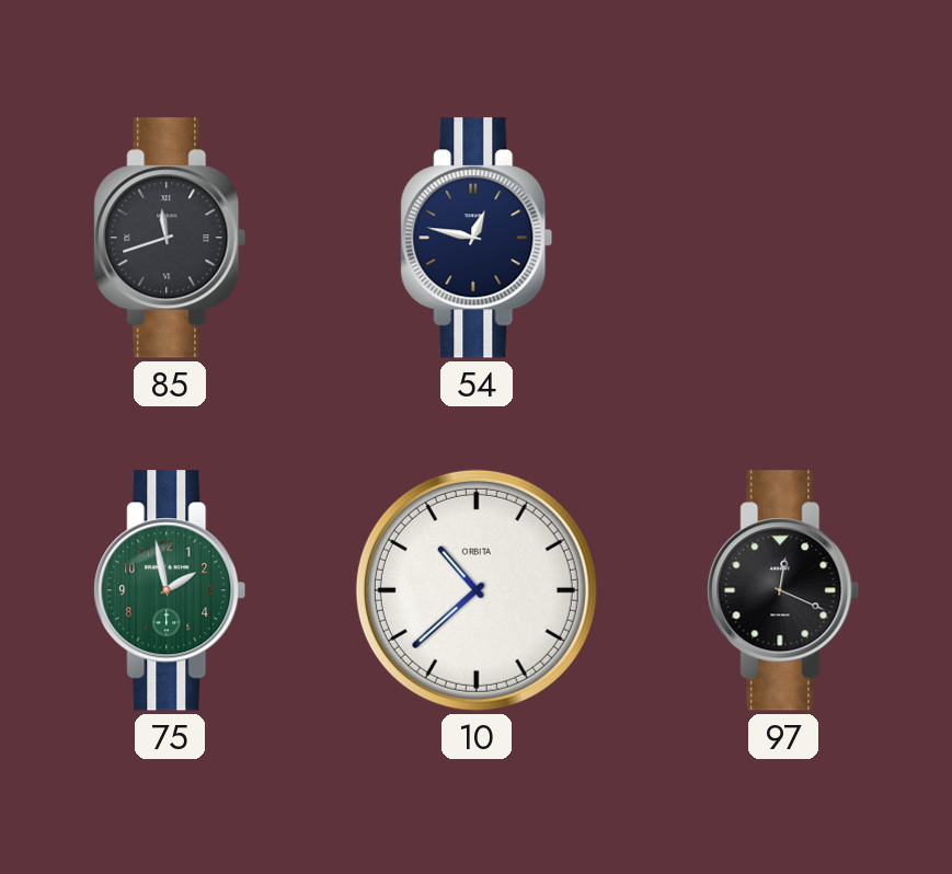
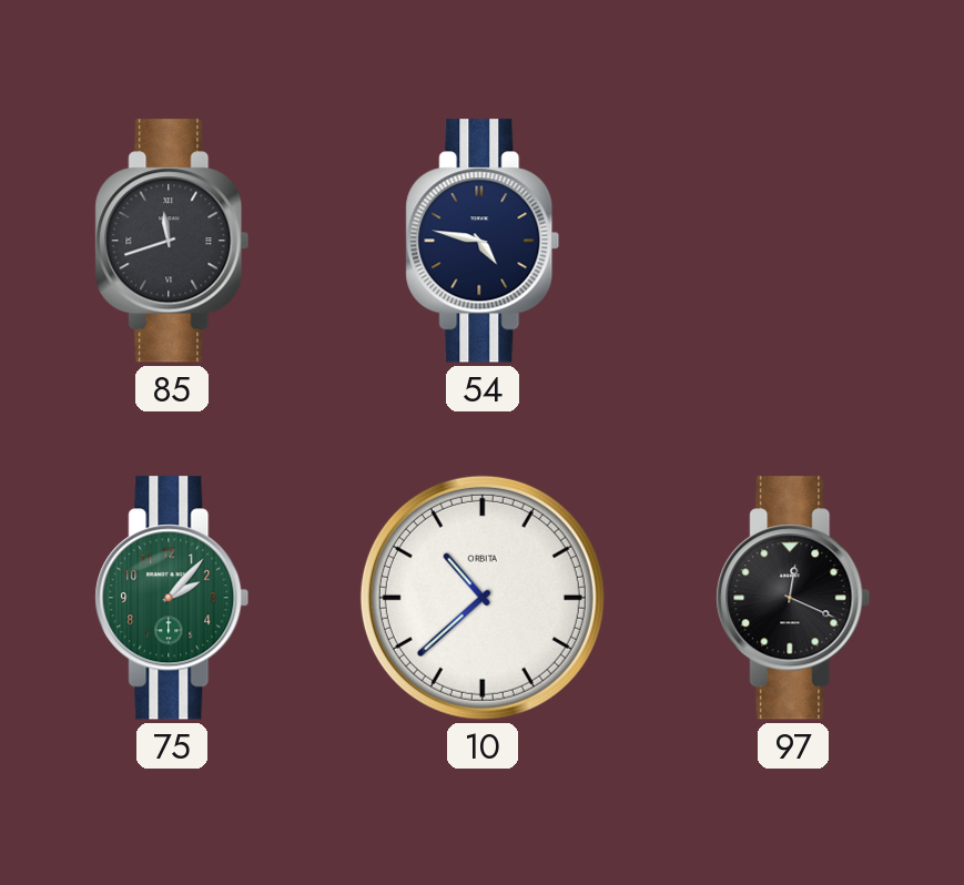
54: 12:47 -> 4:47
75: 1:58 -> 2:07
